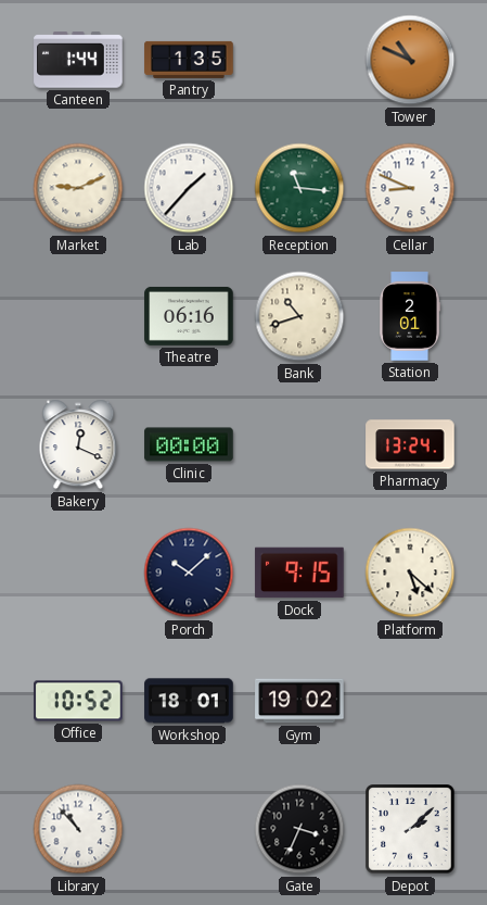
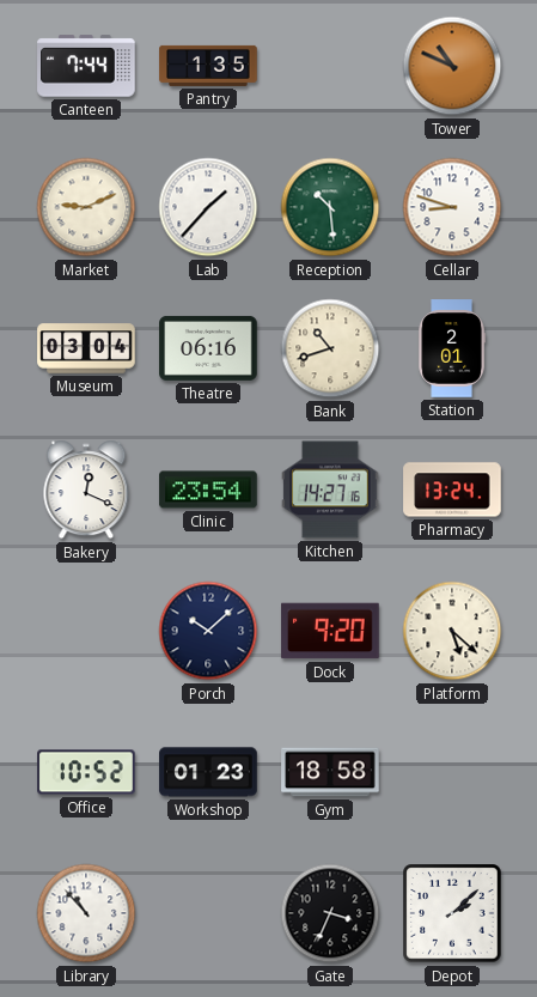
Canteen: 1:44 -> 7:44
Reception: 11:16 -> 10:29
Cellar: 8:49 -> 8:48
Museum: none -> 03:04
Clinic: 00:00 -> 23:54
Kitchen: none -> 14:27
Dock: 9:15 -> 9:20
Workshop: 18:01 -> 01:23
Gym: 19:02 -> 18:58
